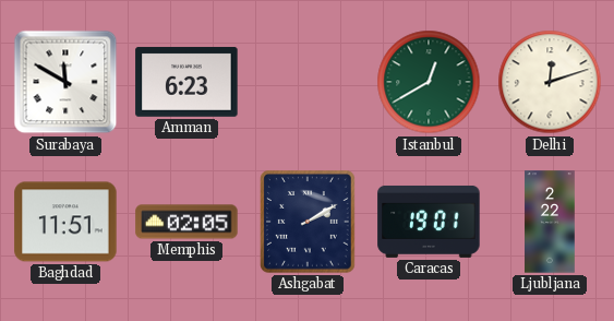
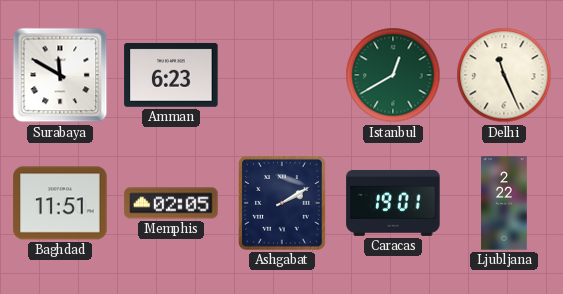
Delhi: 12:12 -> 11:26
